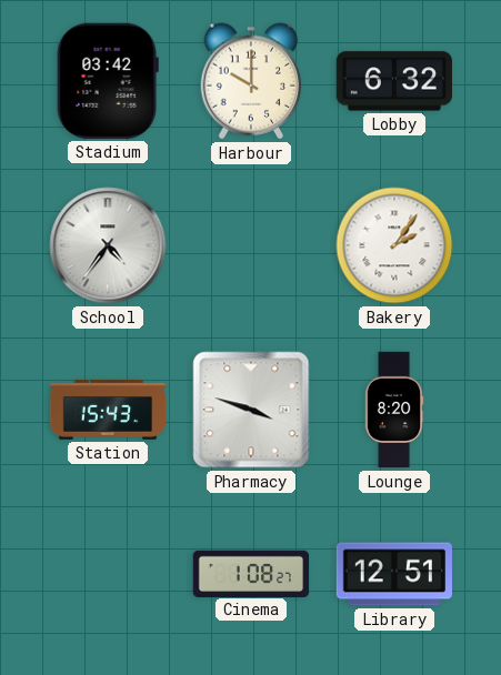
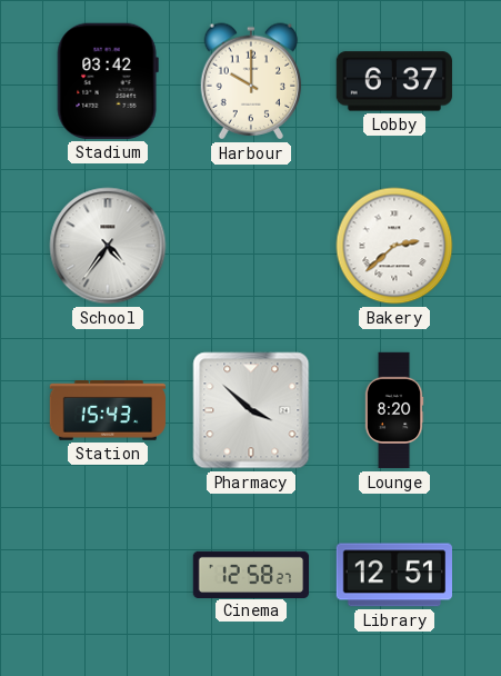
Lobby: 6:32 -> 6:37
Bakery: 2:06 -> 2:38
Pharmacy: 3:48 -> 3:52
Cinema: 1:08 -> 12:58
